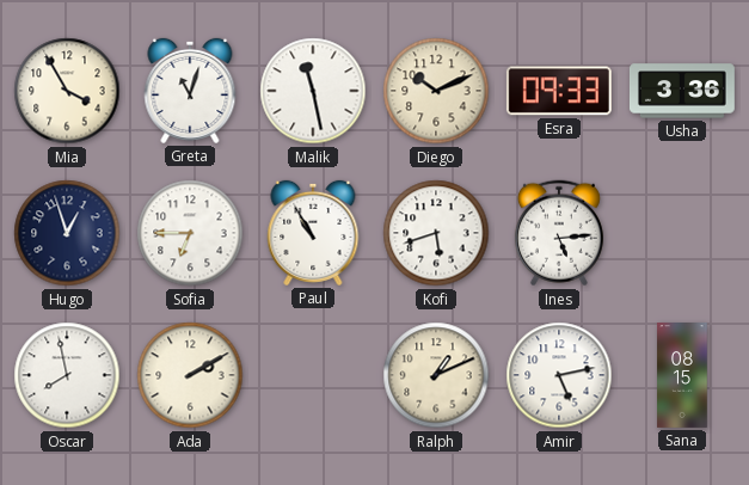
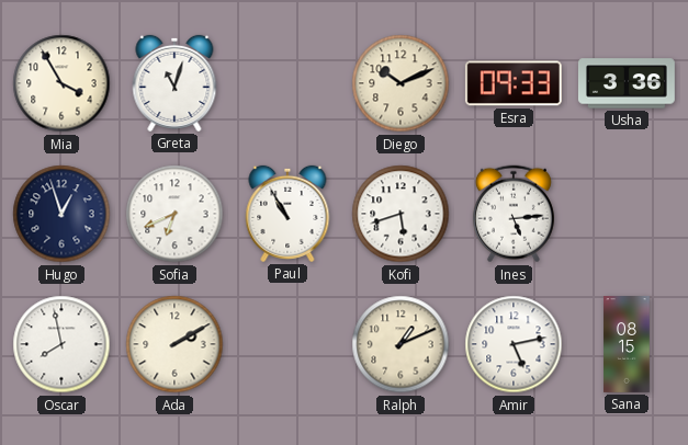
Malik: 11:28 -> none
Sofia: 6:45 -> 6:41
